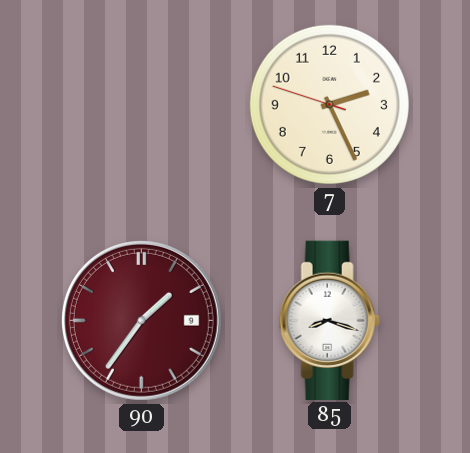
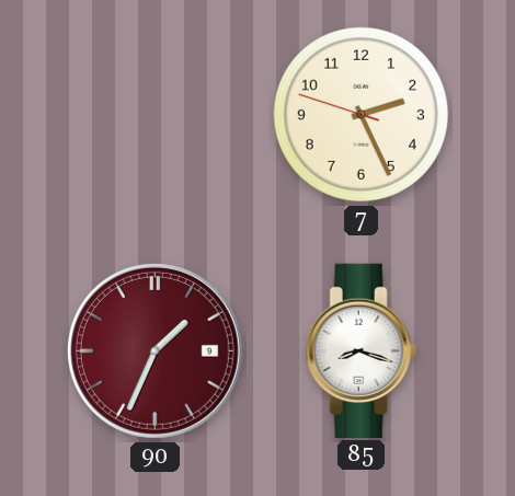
90: 1:36 -> 1:34
